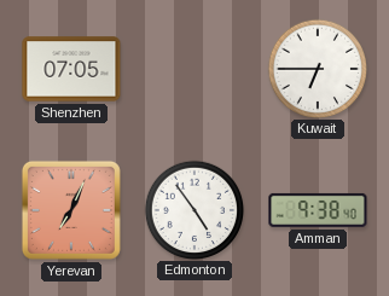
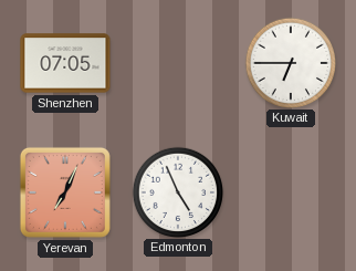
Edmonton: 4:54 -> 4:56
Amman: 9:38 -> none
